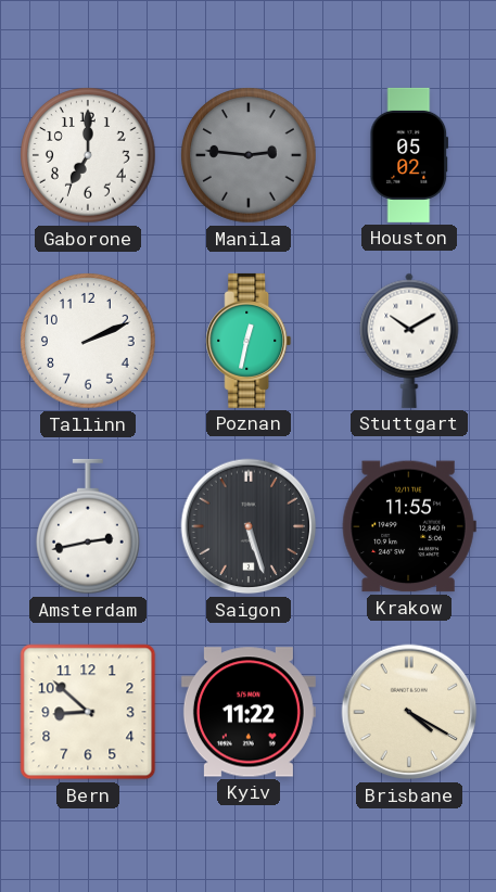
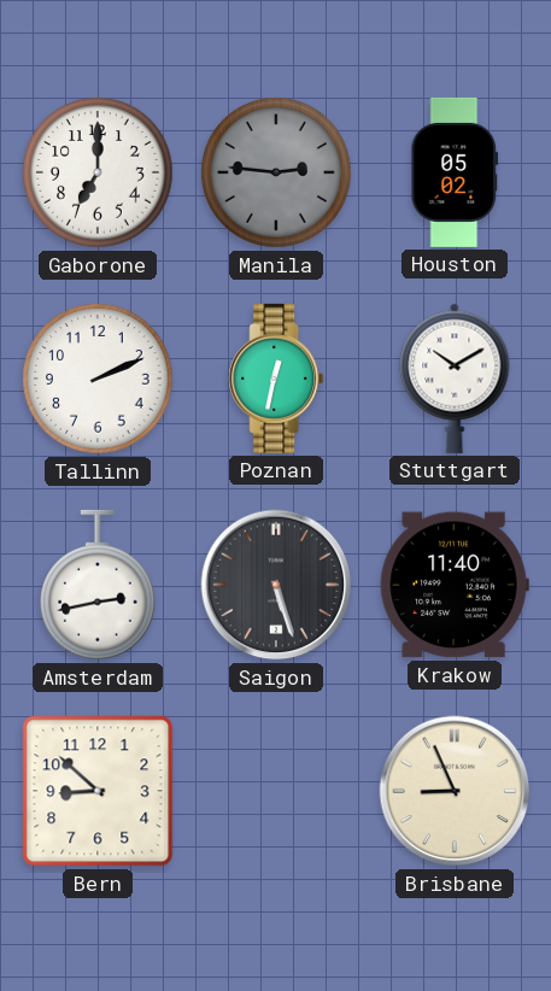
Krakow: 11:55 -> 11:40
Kyiv: 11:22 -> none
Brisbane: 4:20 -> 8:56
